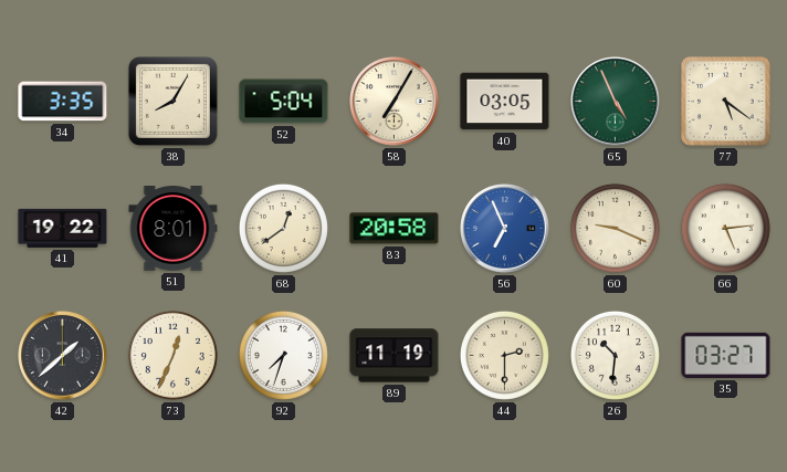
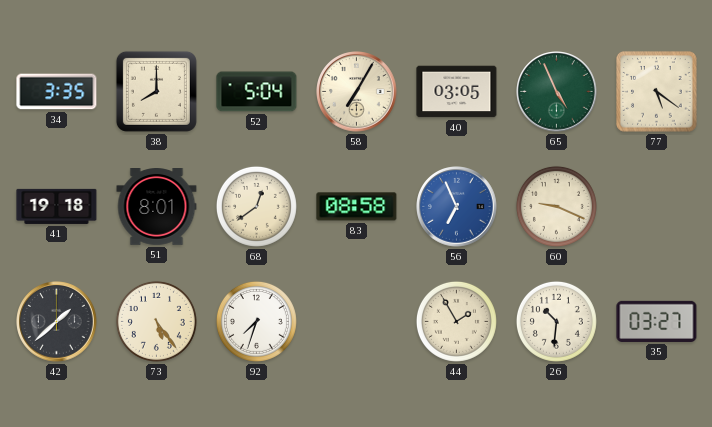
38: 8:05 -> 8:00
41: 19:22 -> 19:18
83: 20:58 -> 08:58
66: 5:14 -> none
73: 12:34 -> 5:24
89: 11:19 -> none
44: 2:30 -> 1:55
